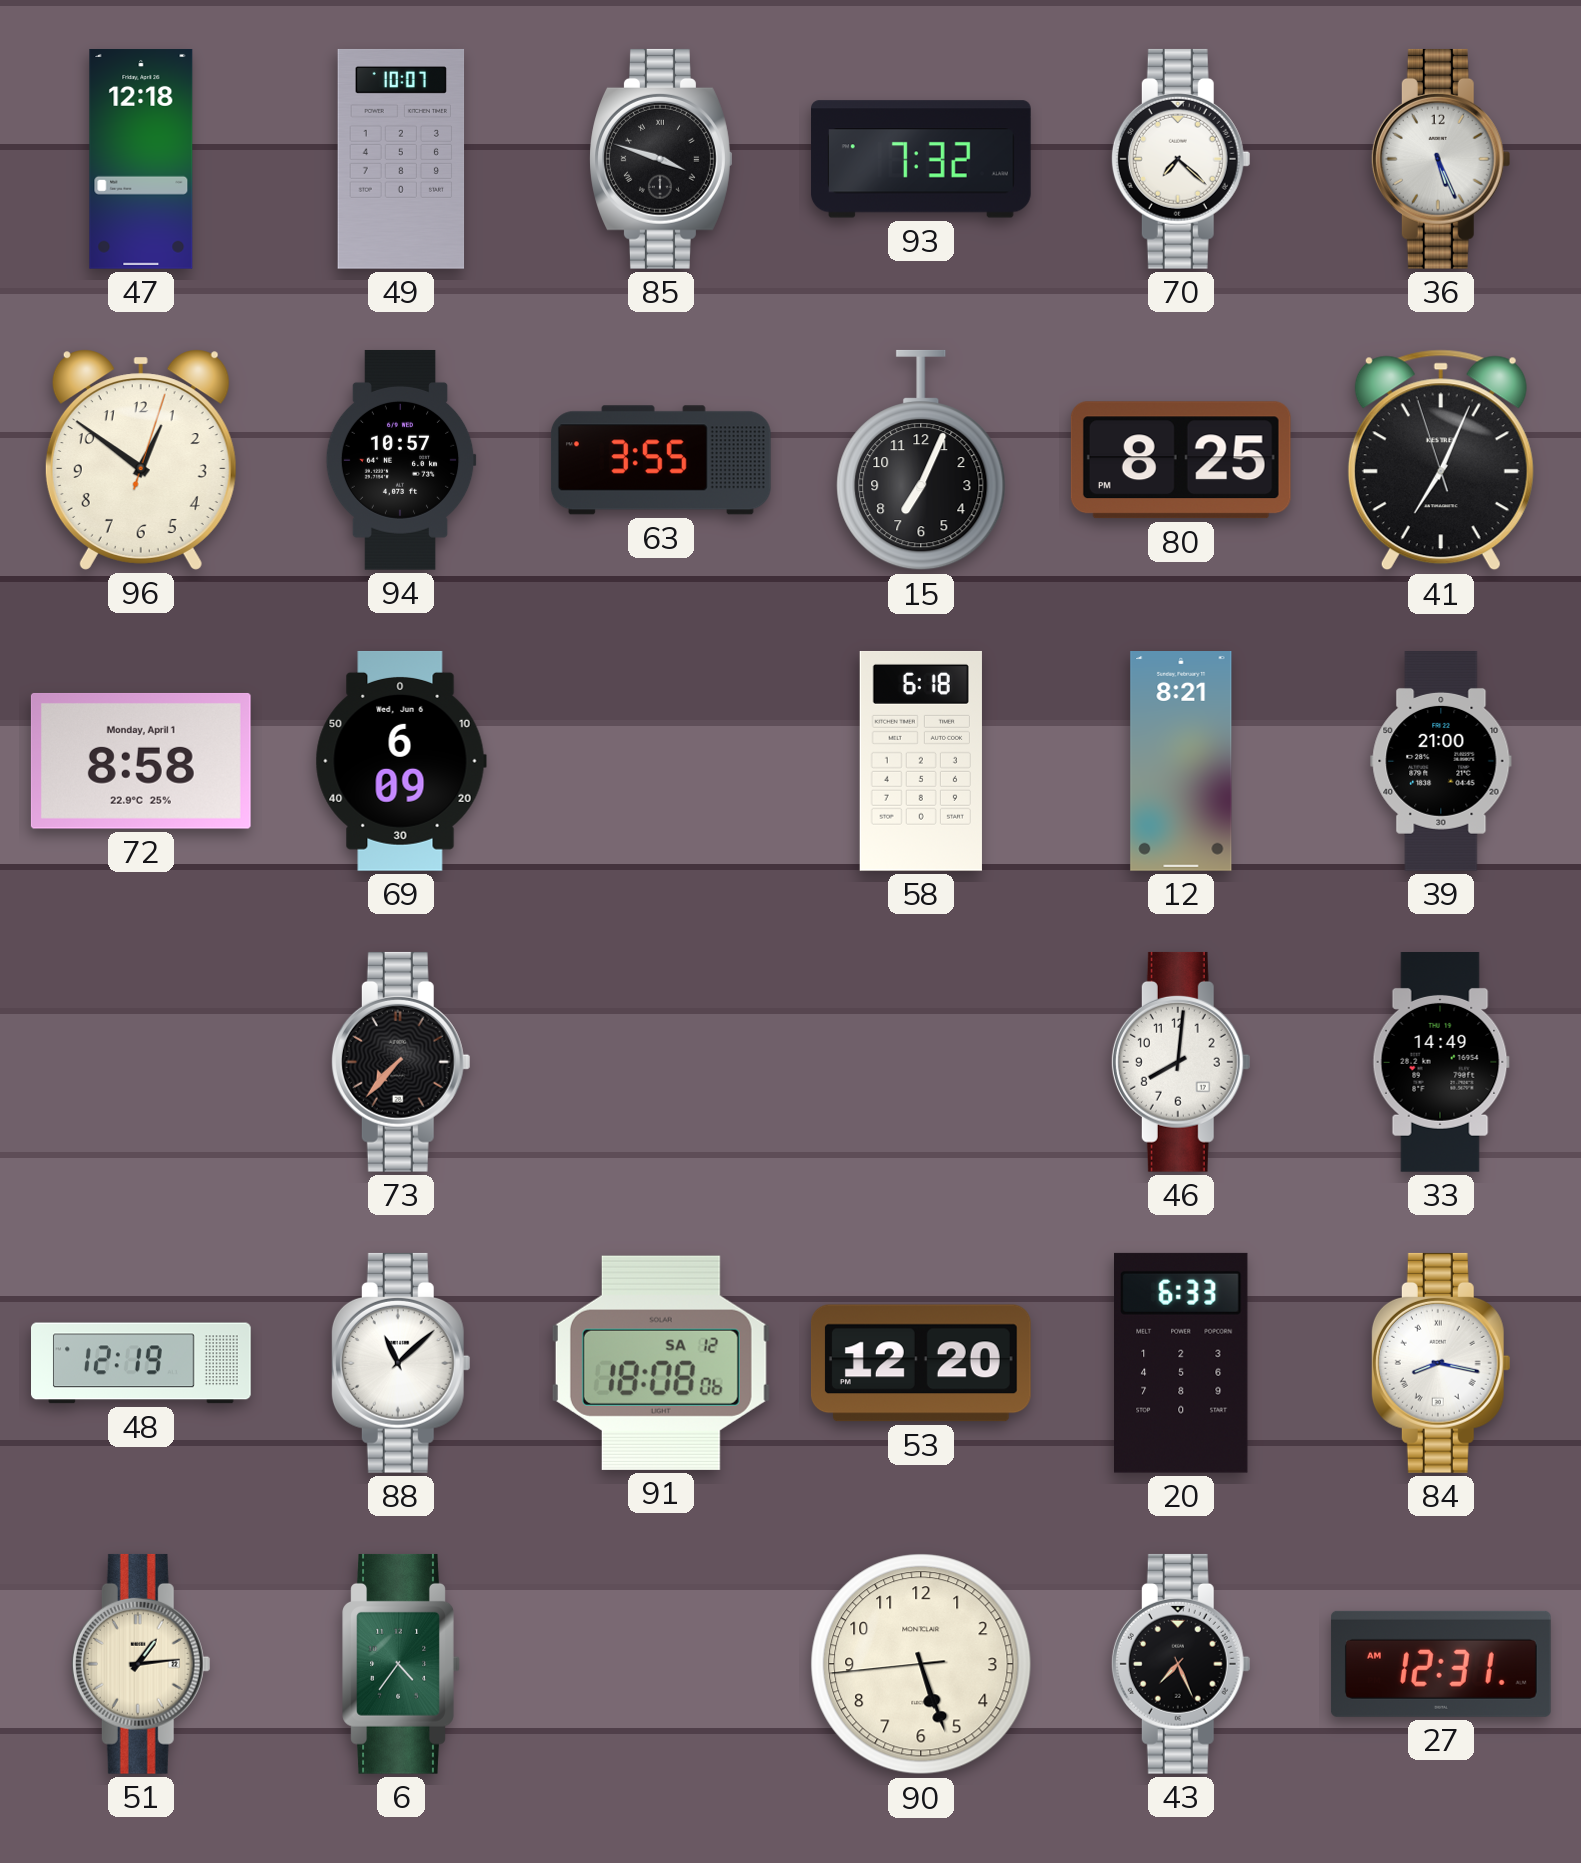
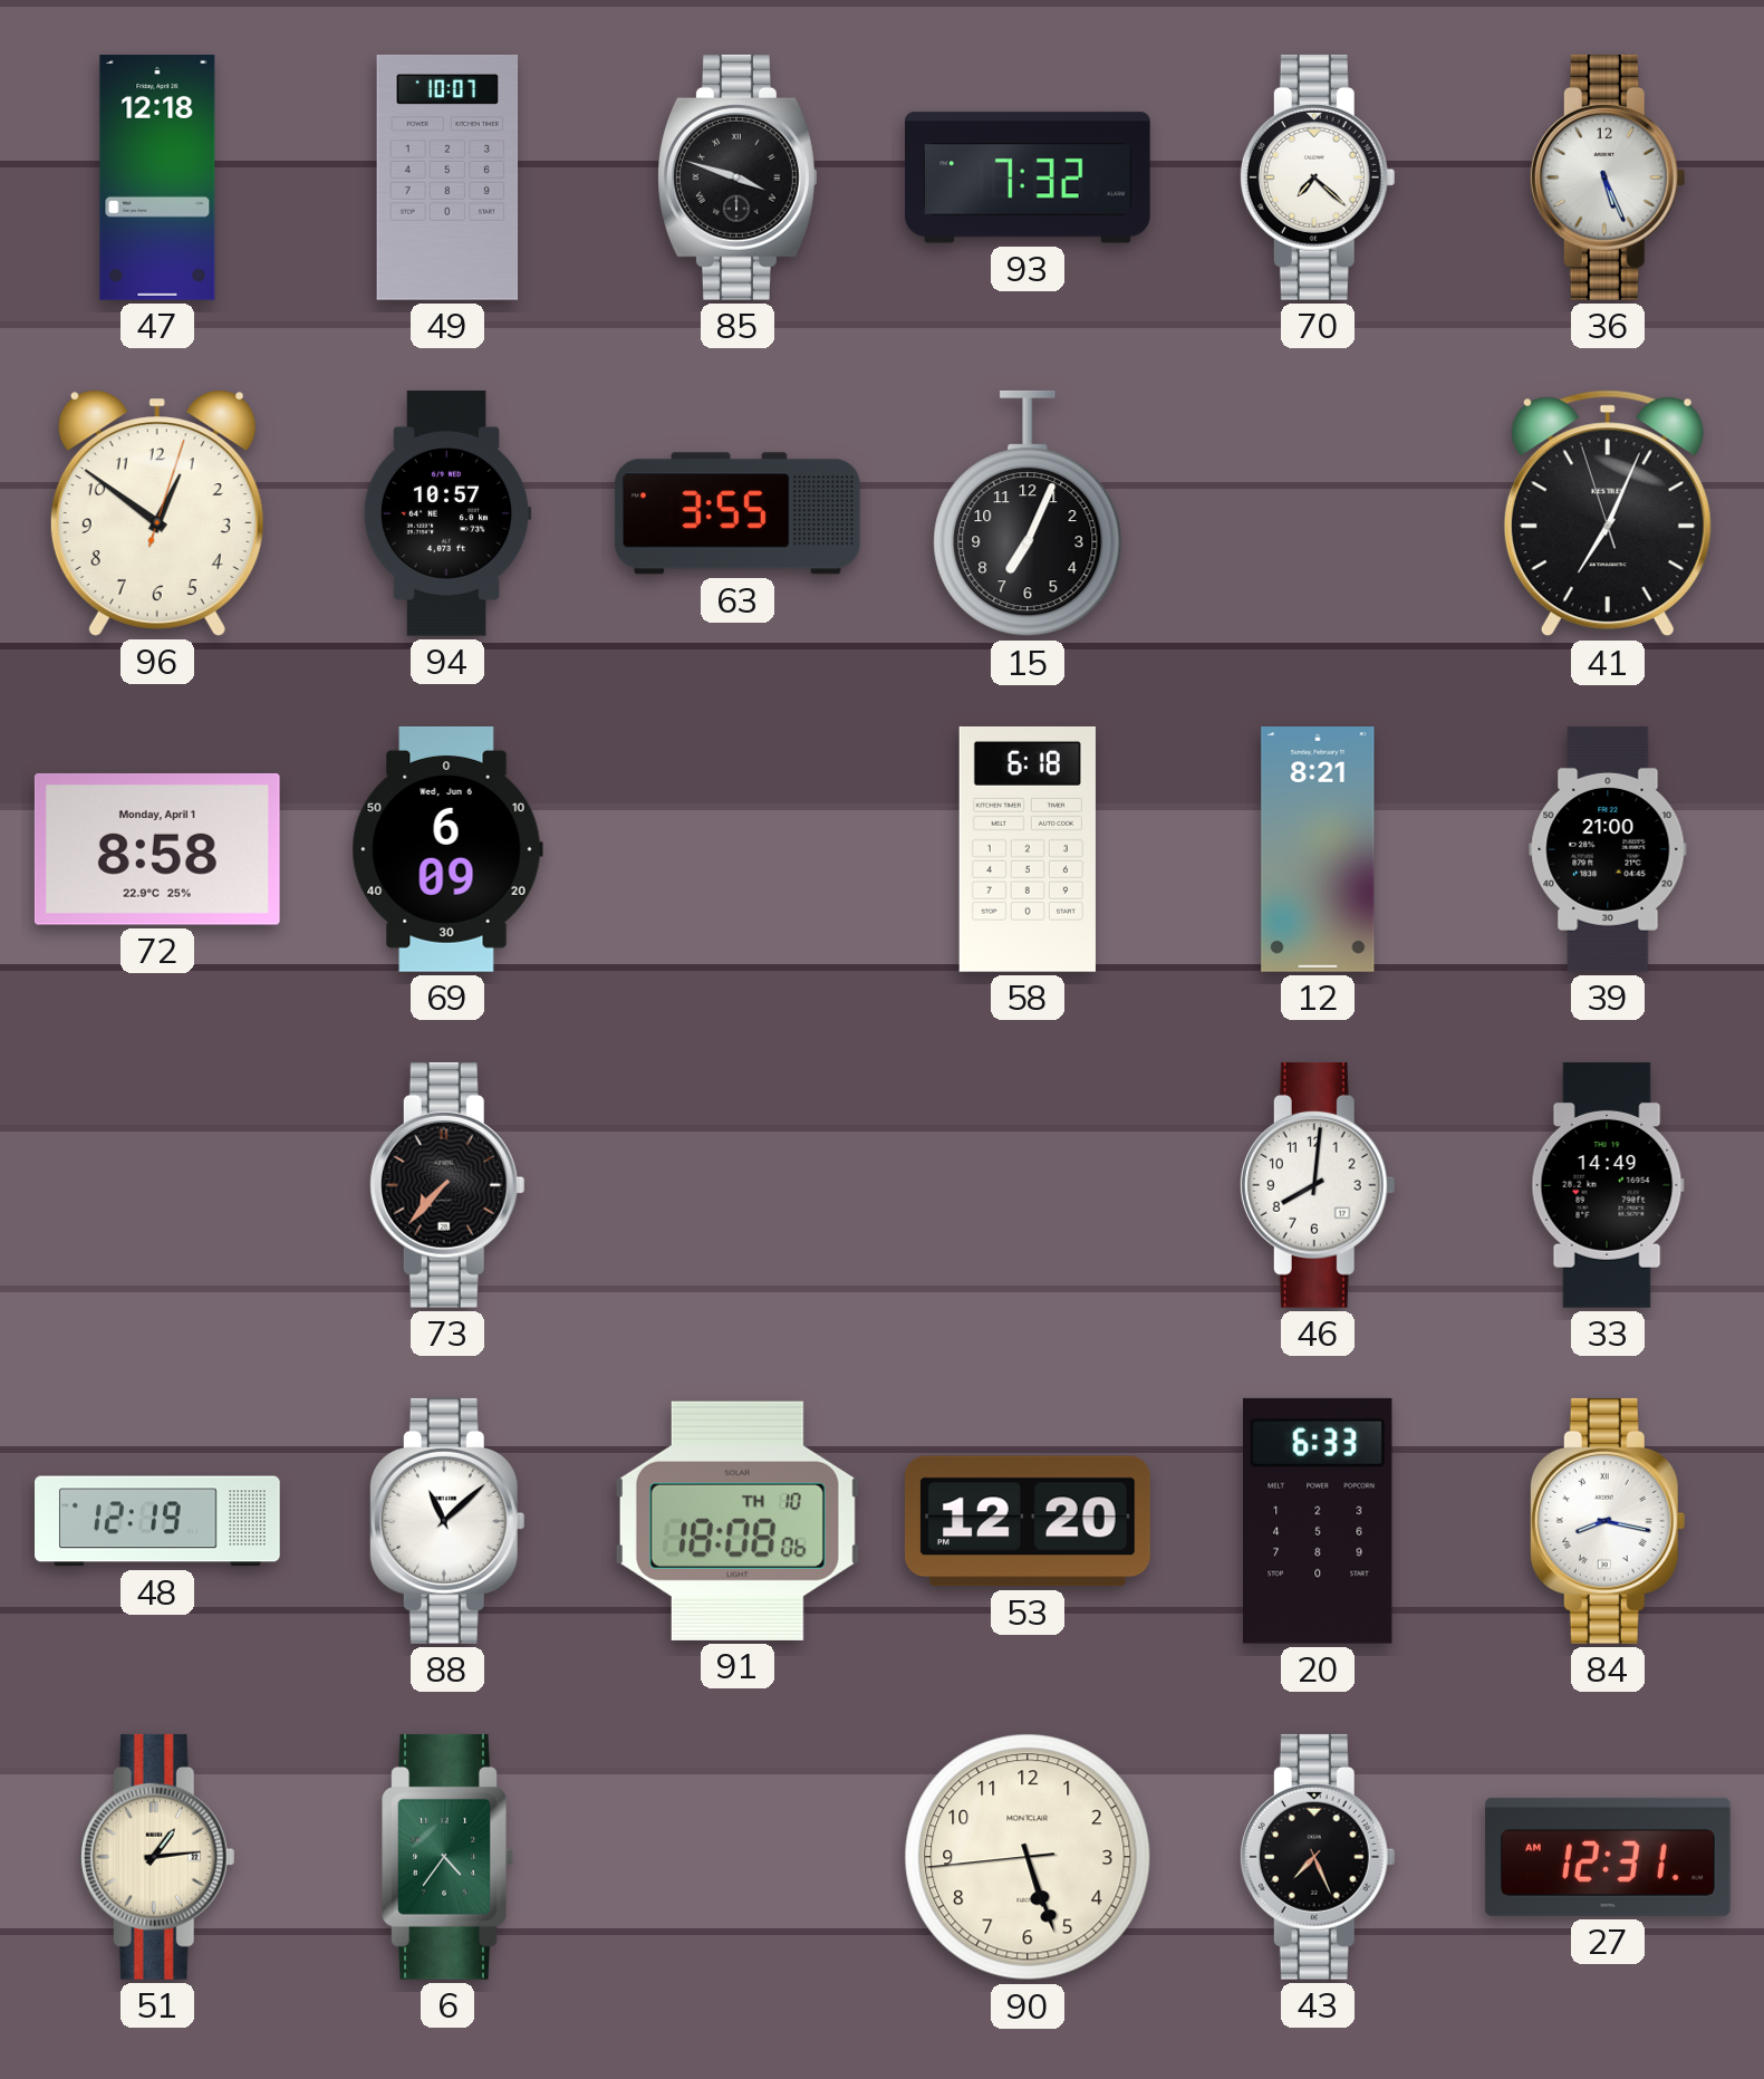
80: 8:25 -> none
91 date: SA 12 -> TH 10
